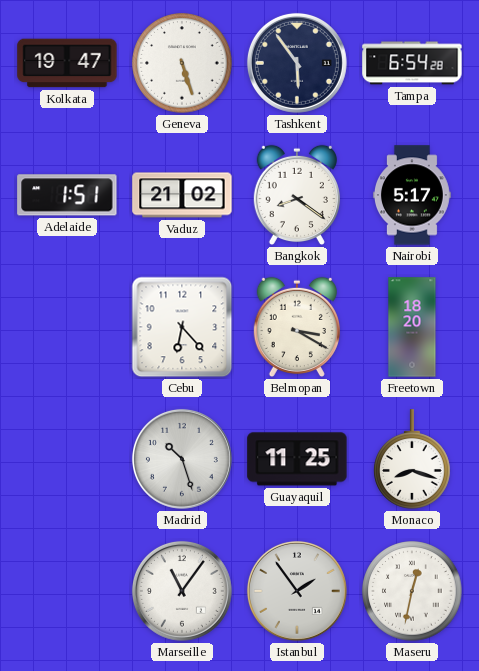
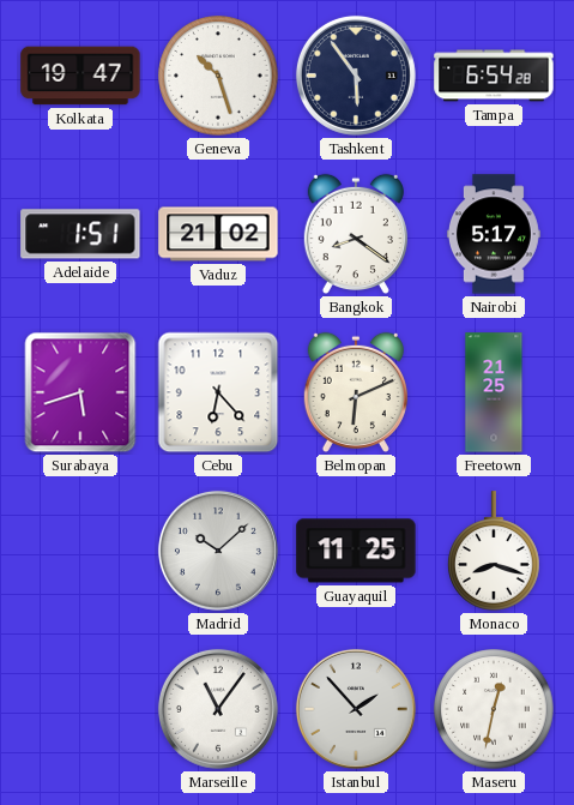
Geneva: 5:27 -> 10:27
Surabaya: none -> 5:42
Belmopan: 3:20 -> 6:11
Freetown: 18:20 -> 21:25
Madrid: 10:27 -> 10:08
Istanbul: 1:54 -> 1:53
